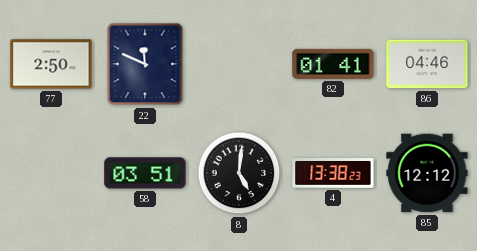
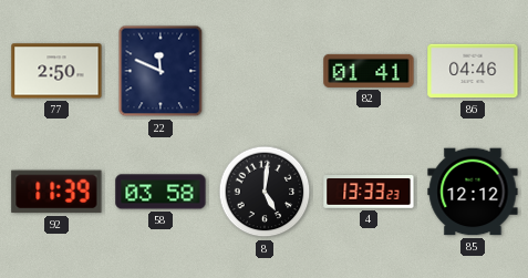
92: none -> 11:39
58: 03:51 -> 03:58
4: 13:38 -> 13:33
